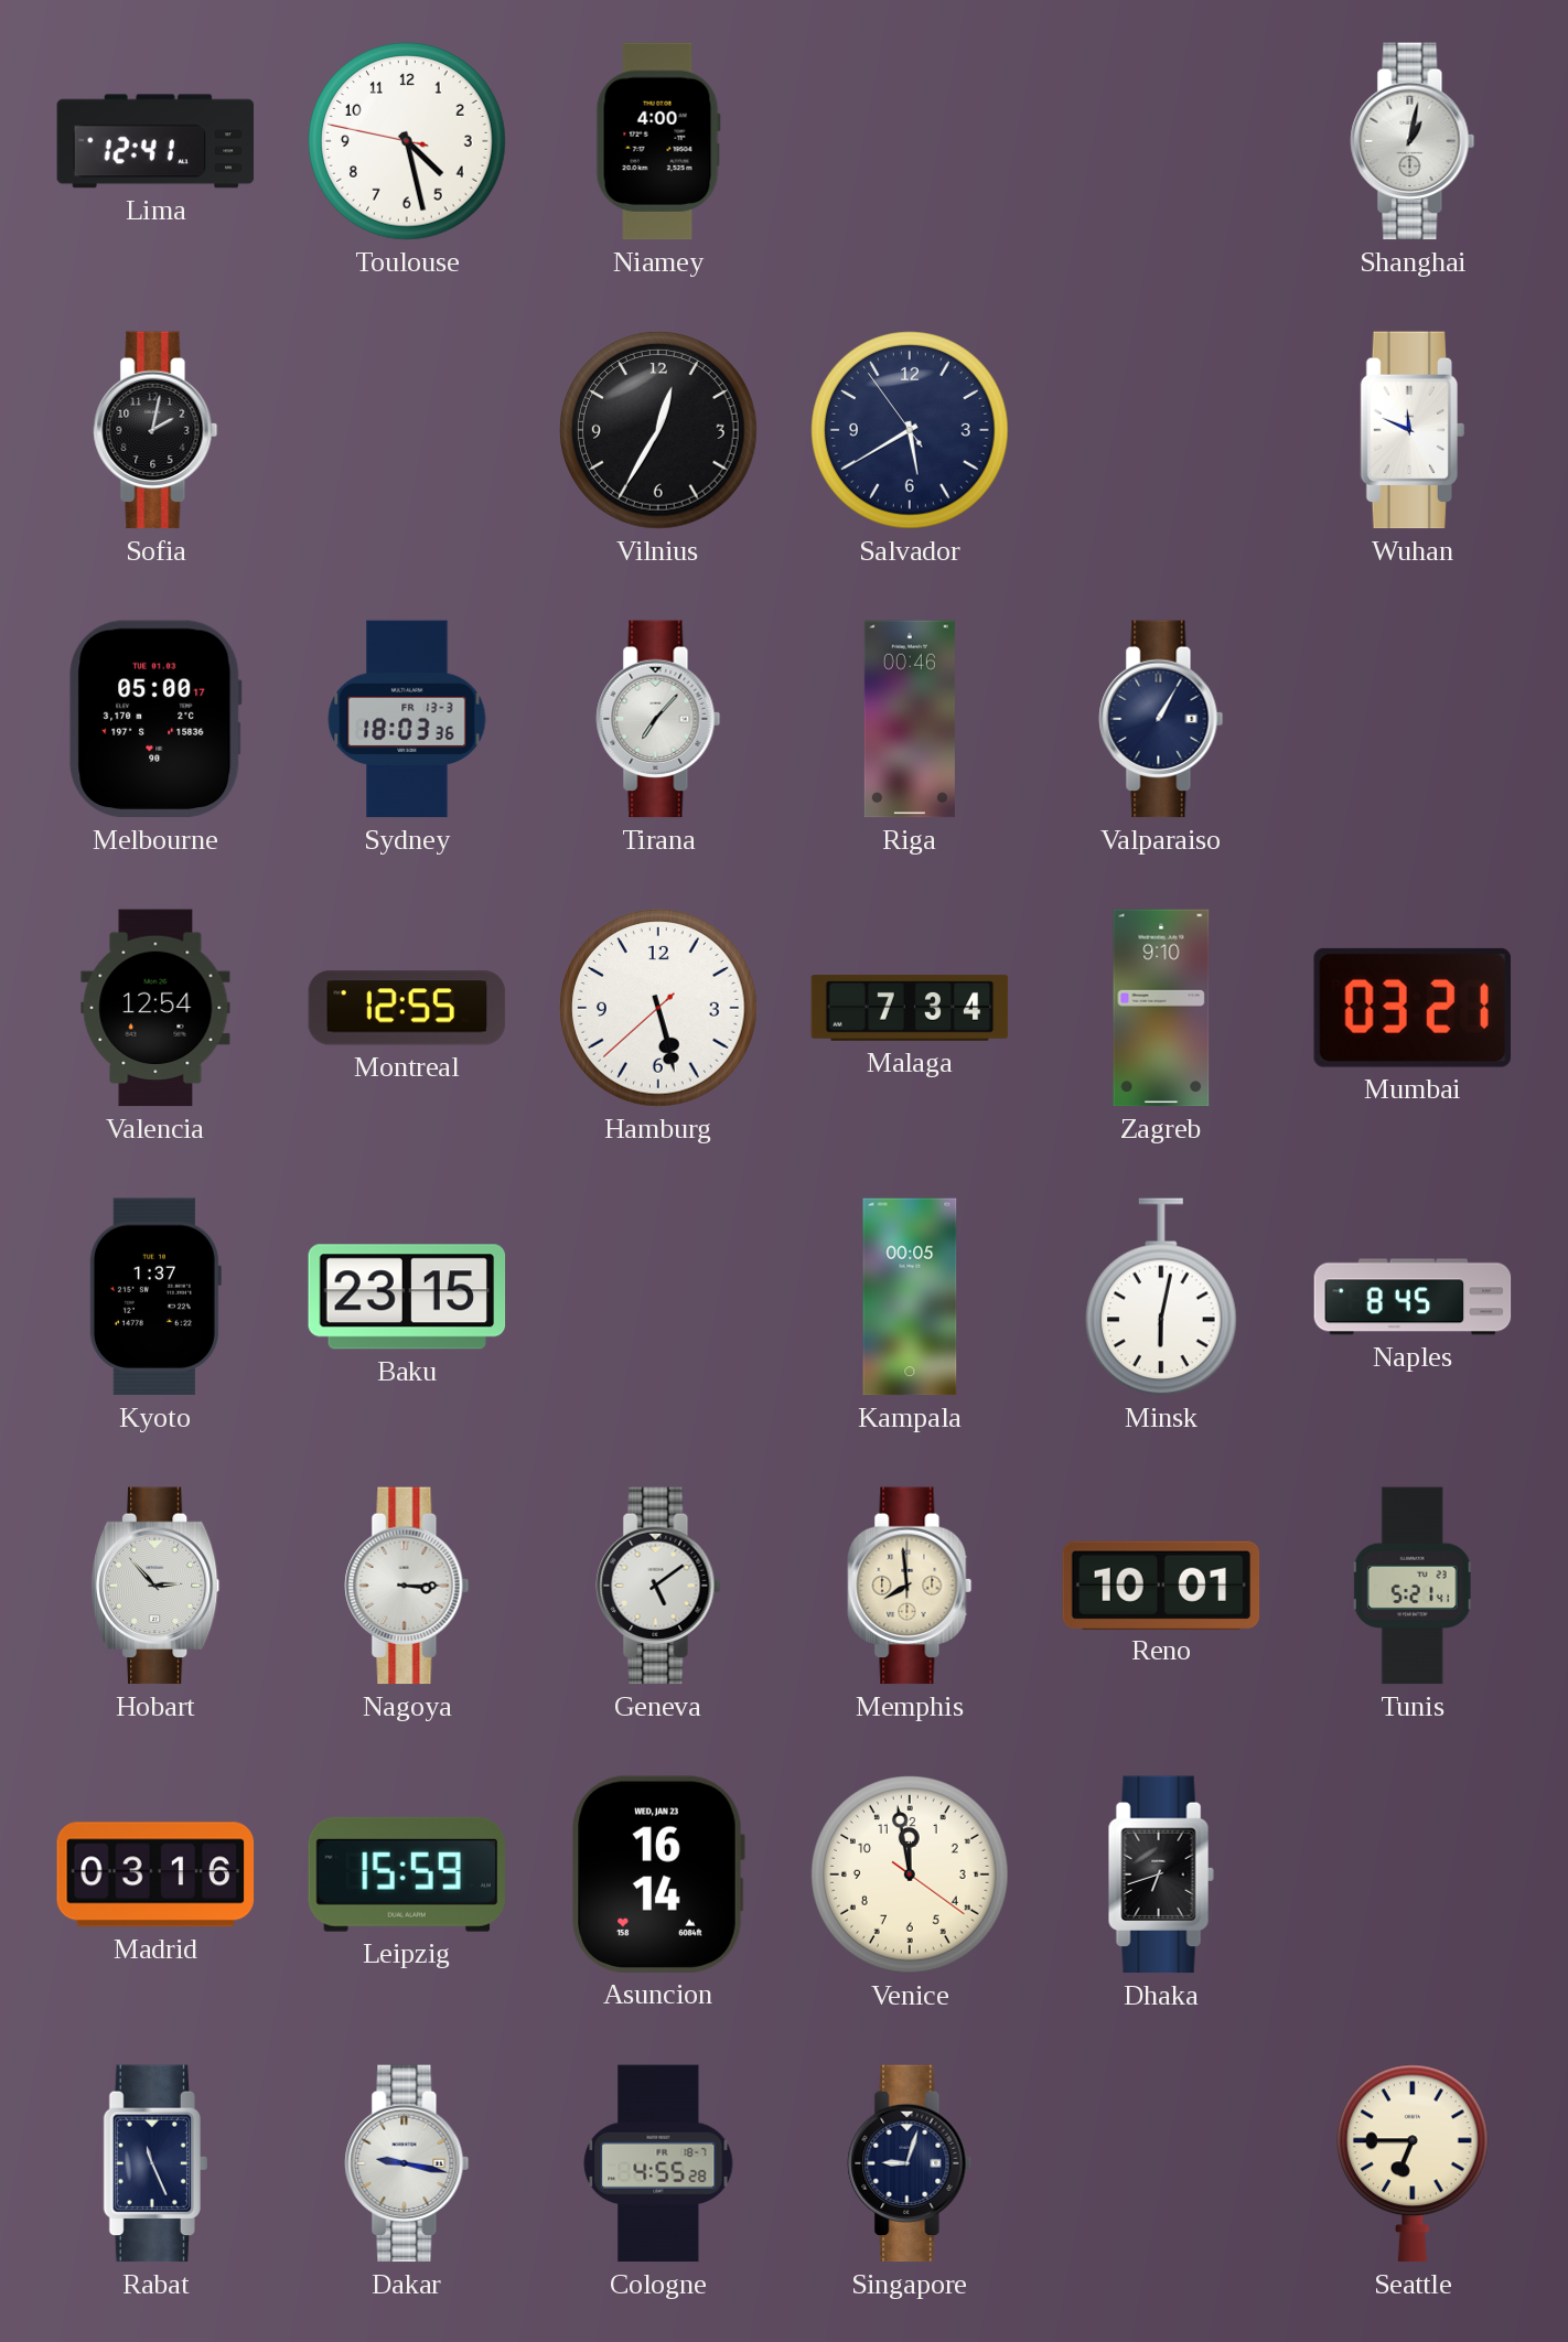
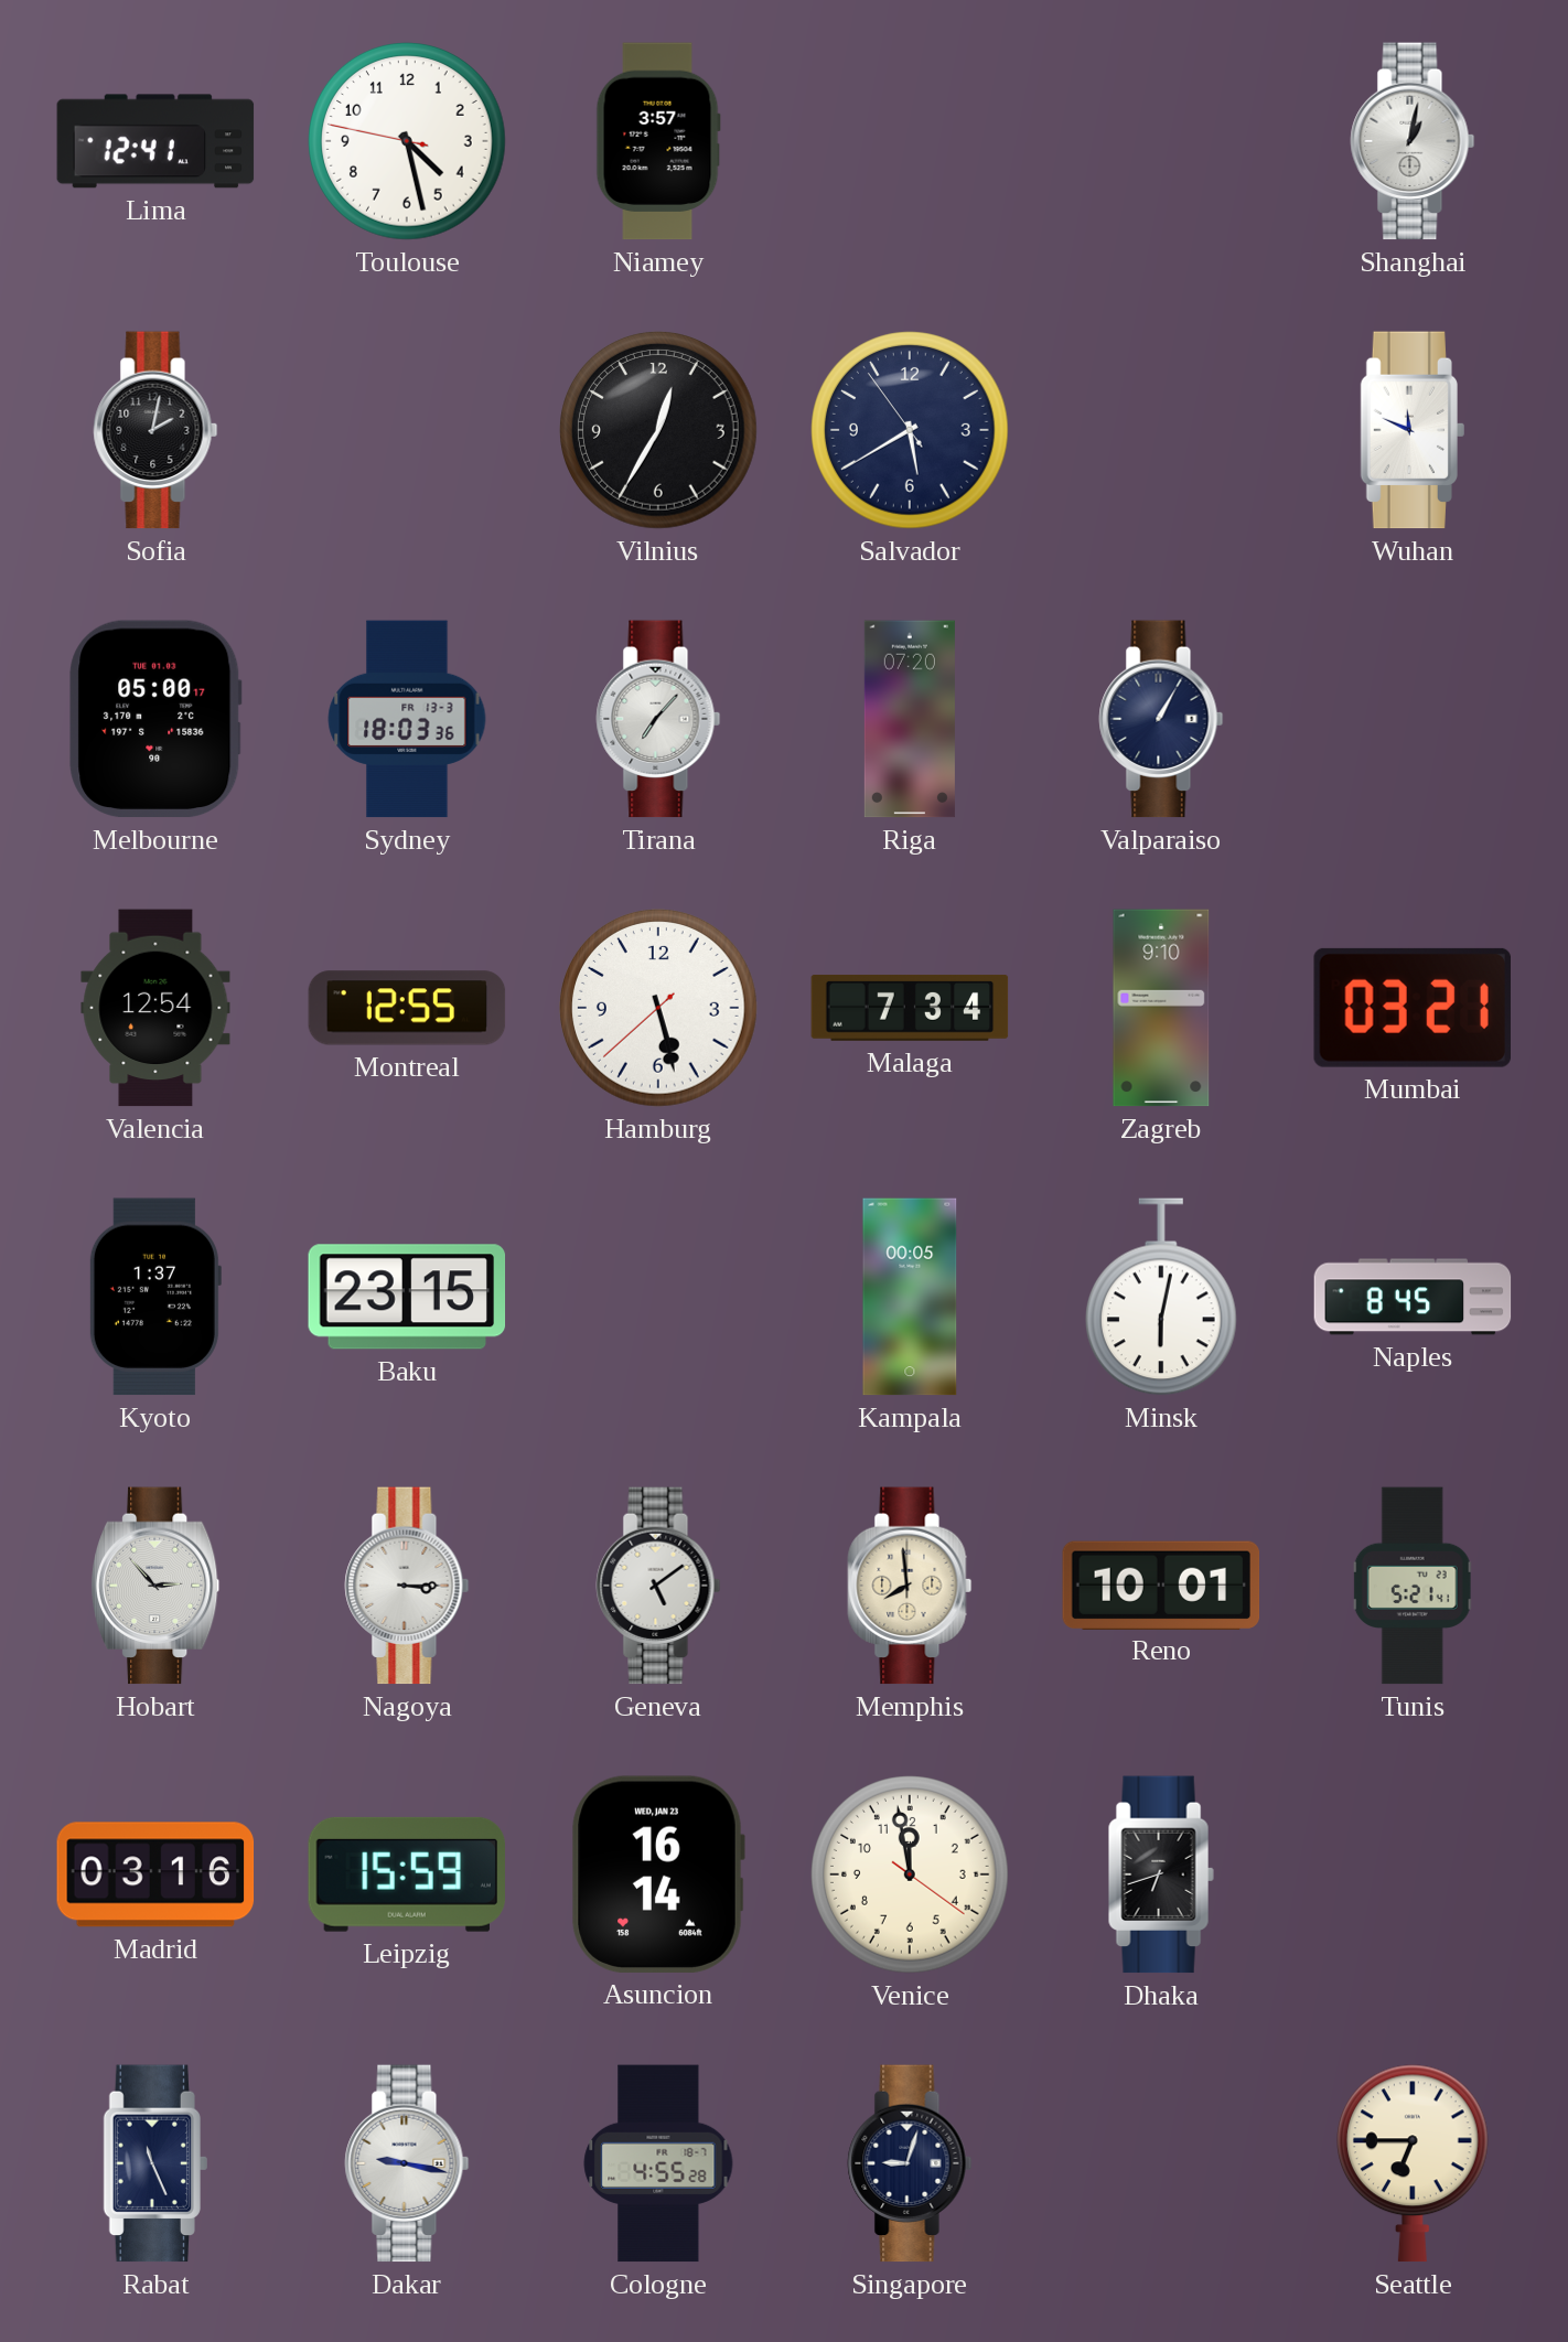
Niamey: 4:00 -> 3:57
Riga: 00:46 -> 07:20
